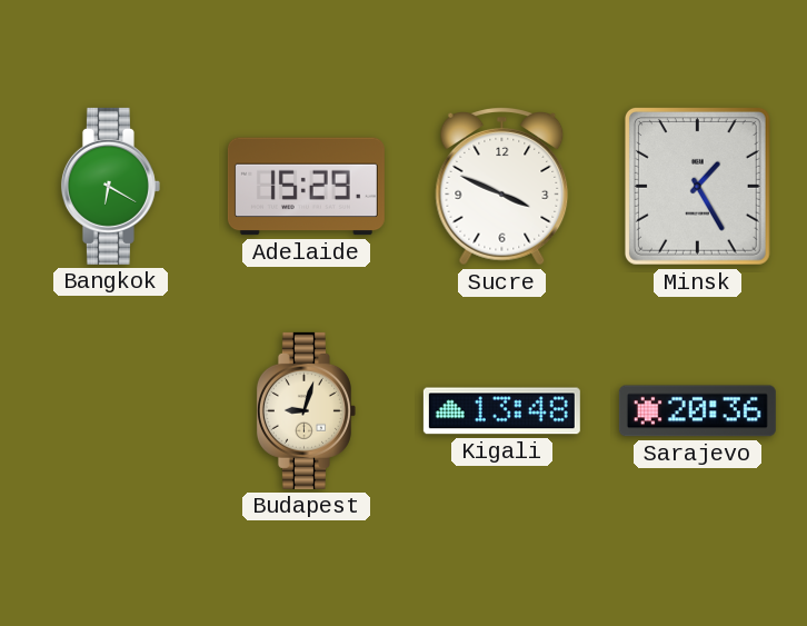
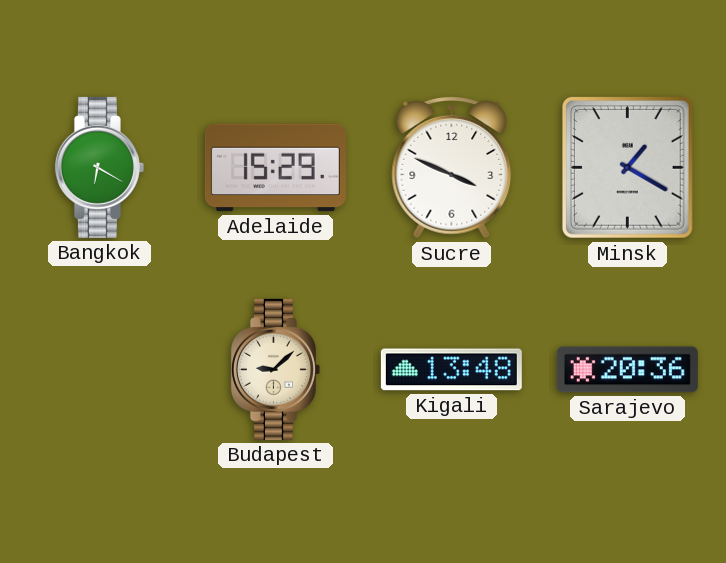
Minsk: 1:25 -> 1:20
Budapest: 9:03 -> 9:08
